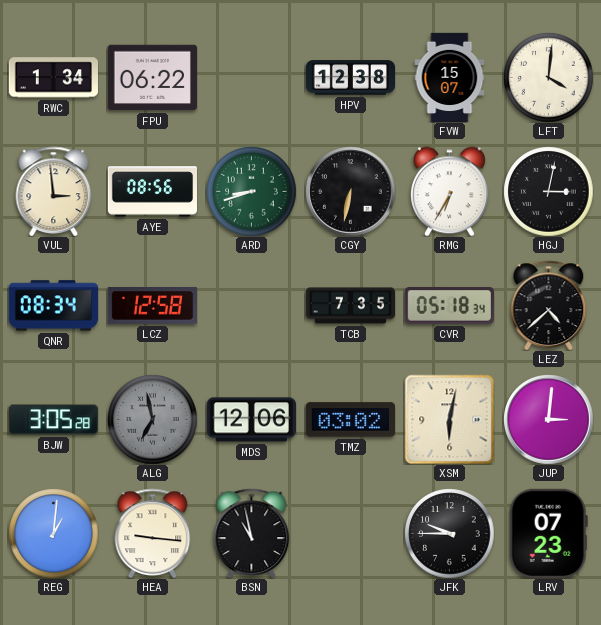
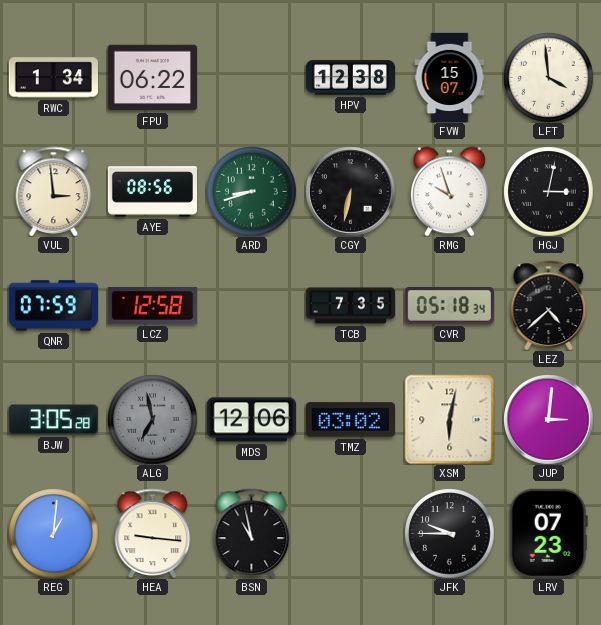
LFT: 4:01 -> 3:59
RMG: 6:35 -> 9:57
QNR: 08:34 -> 07:59
